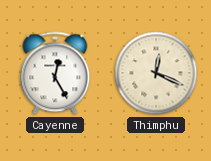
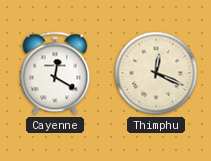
Cayenne: 12:25 -> 12:20
